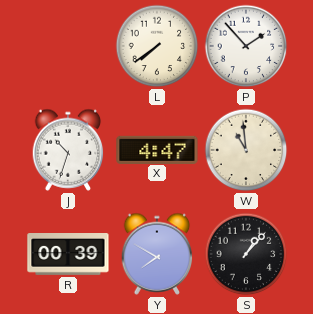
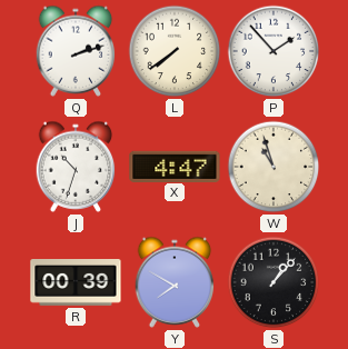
Q: none -> 2:12
W: 10:59 -> 10:57
